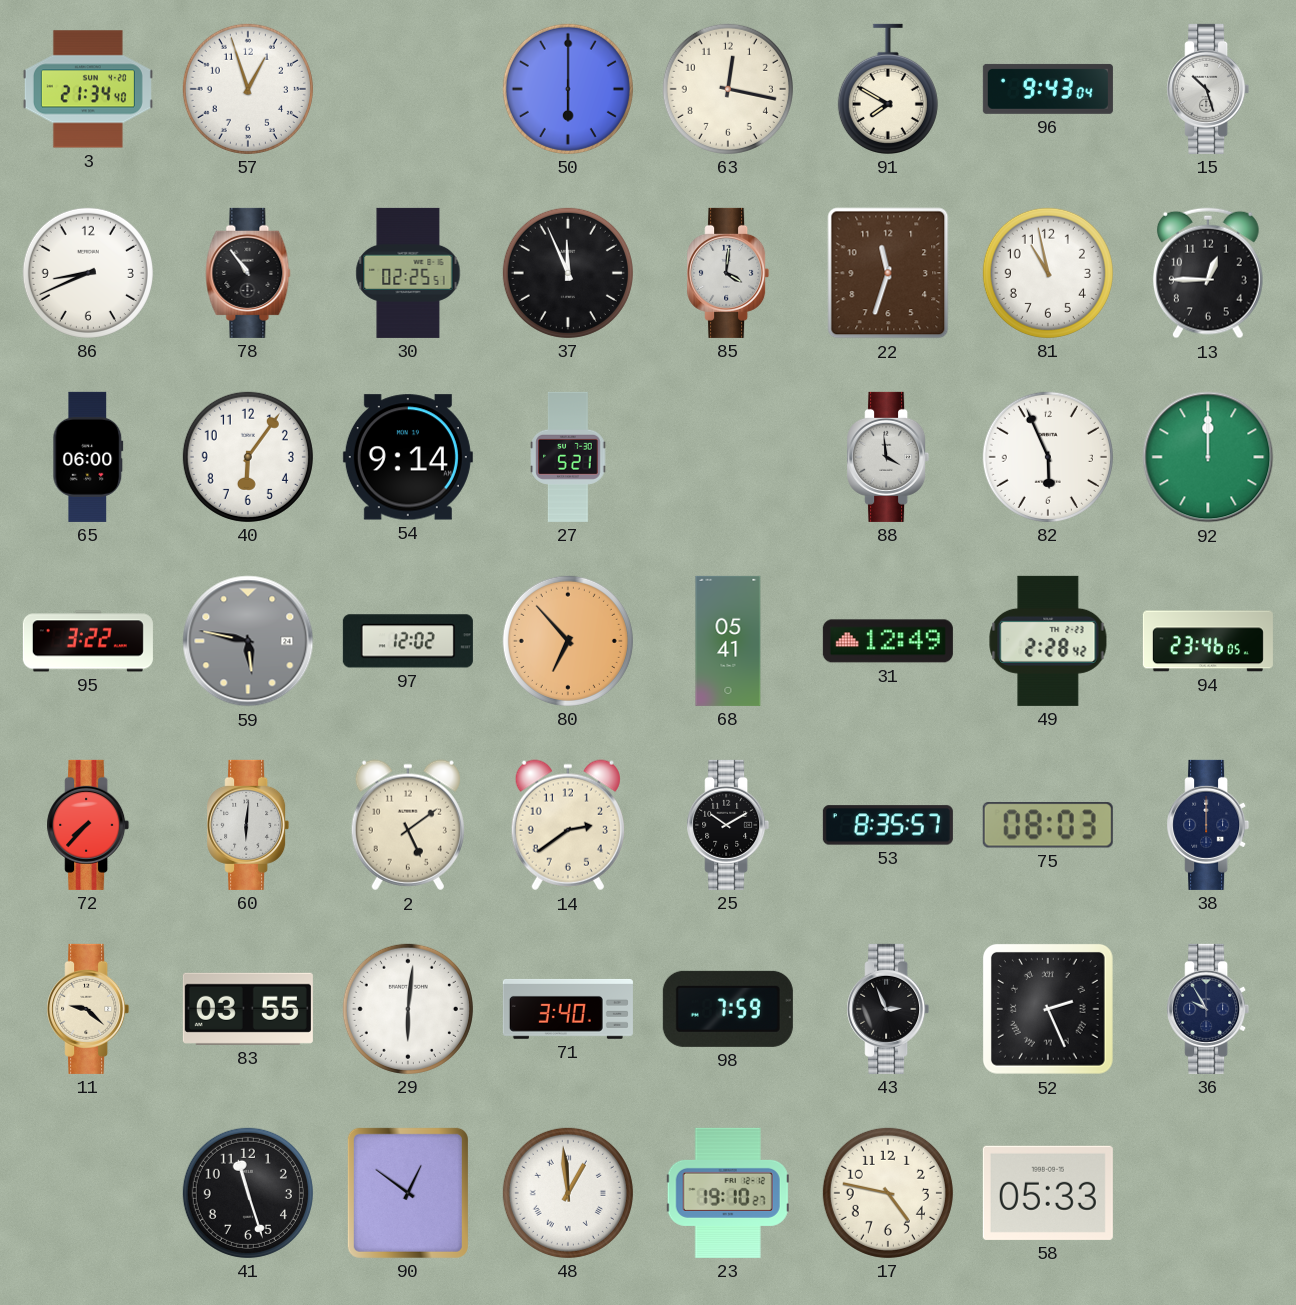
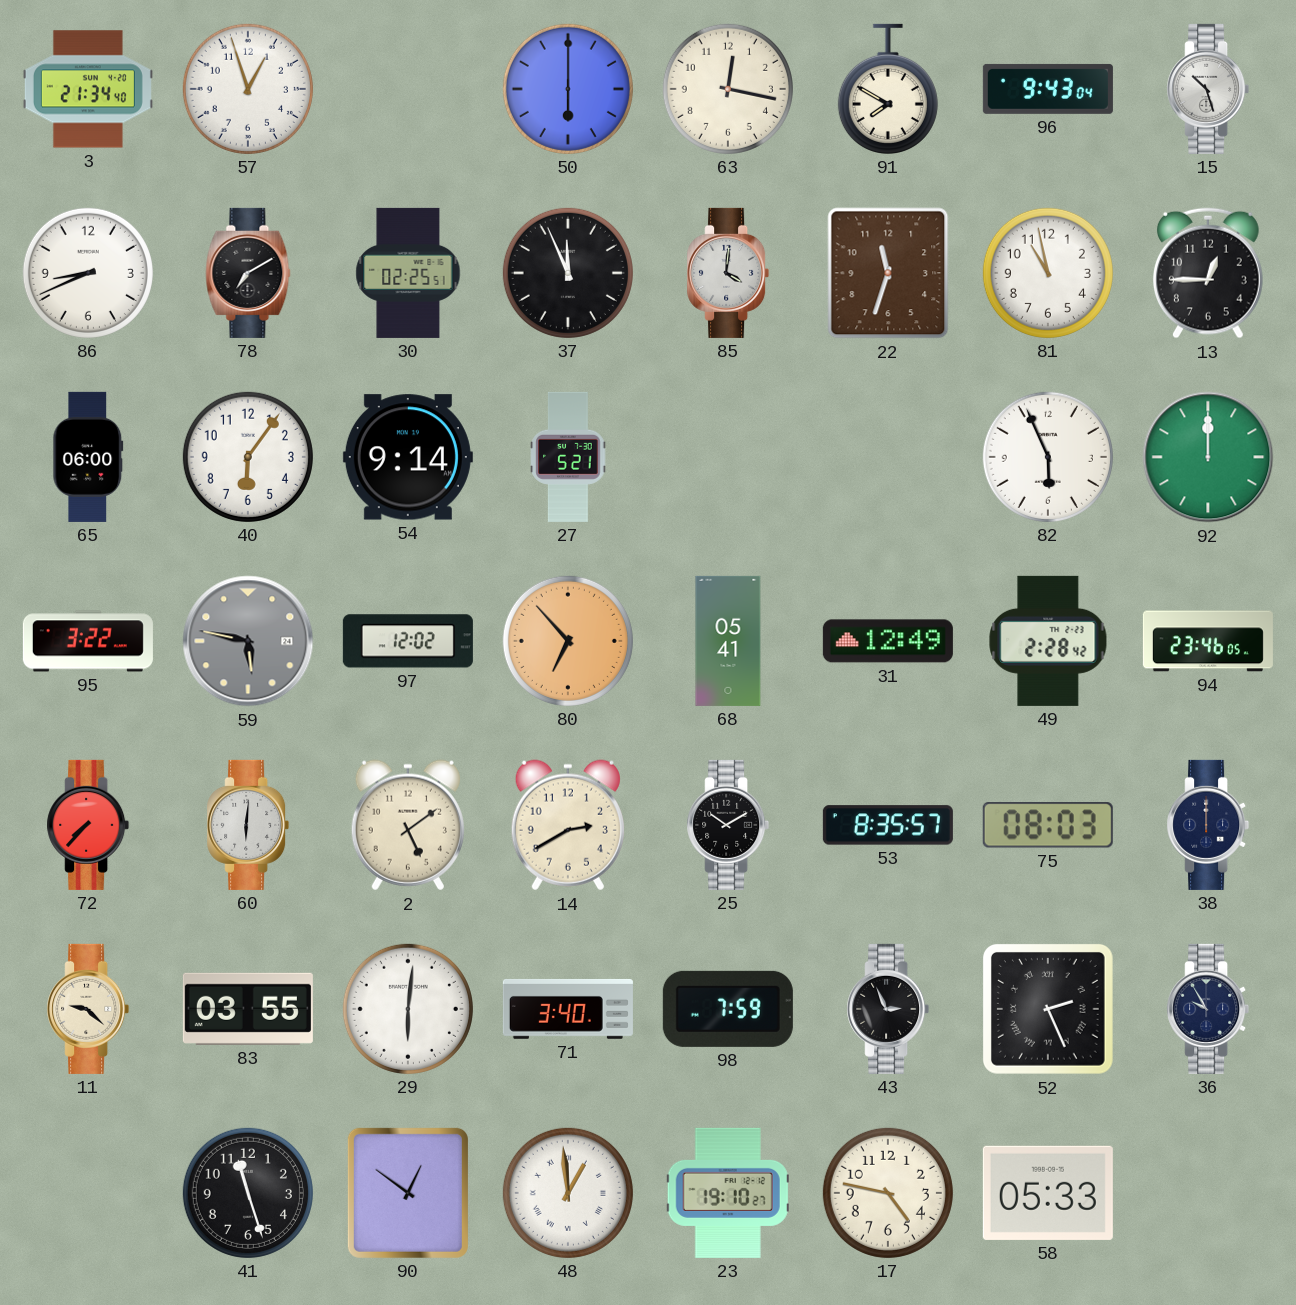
78: 10:54 -> 7:10
88: 3:59 -> none
14: 2:39 -> 2:40
